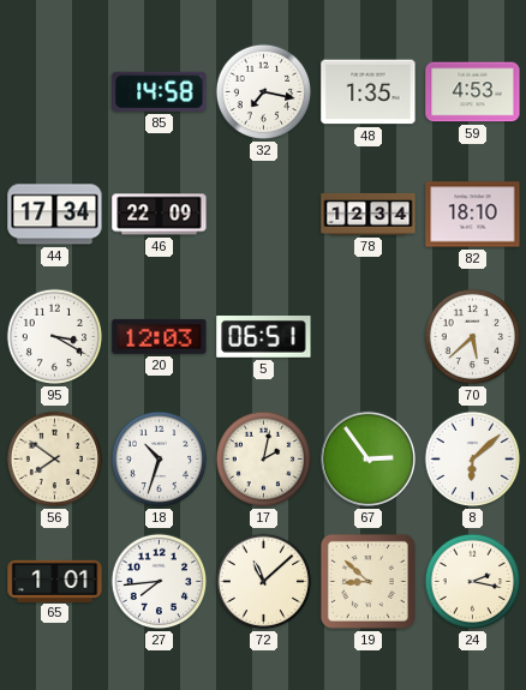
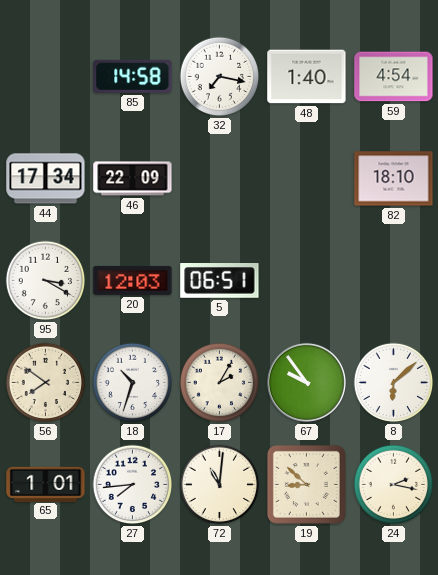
48: 1:35 -> 1:40
59: 4:53 -> 4:54
78: 12:34 -> none
70: 5:38 -> none
17: 2:02 -> 2:05
67: 2:54 -> 9:54
72: 11:08 -> 11:01
